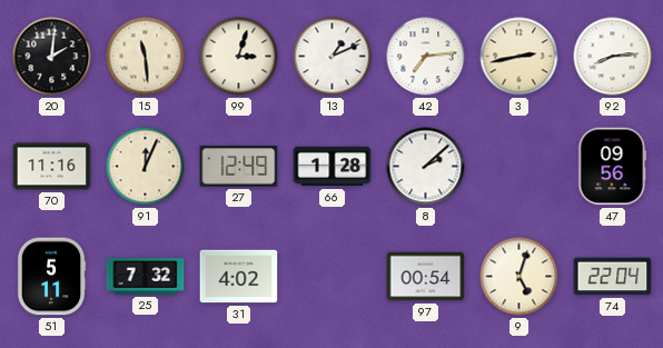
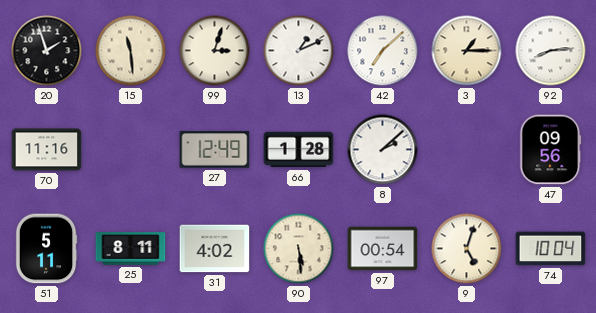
20: 2:01 -> 1:57
42: 7:14 -> 7:08
3: 2:43 -> 1:15
91: 12:04 -> none
25: 7:32 -> 8:11
90: none -> 5:29
74: 22:04 -> 10:04
